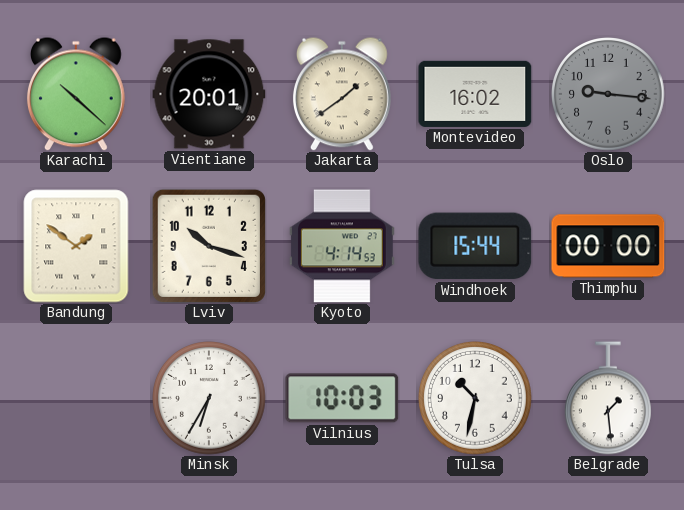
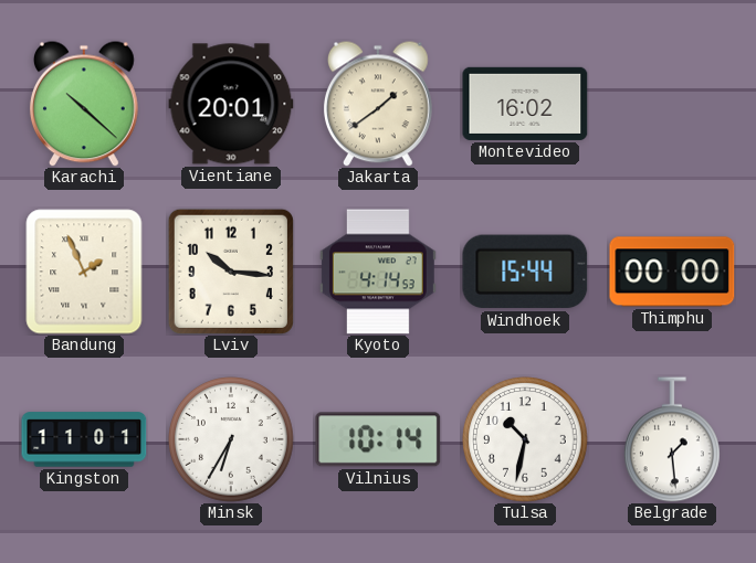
Oslo: 9:16 -> none
Bandung: 1:51 -> 1:56
Lviv: 10:18 -> 10:16
Kingston: none -> 11:01
Vilnius: 10:03 -> 10:14
